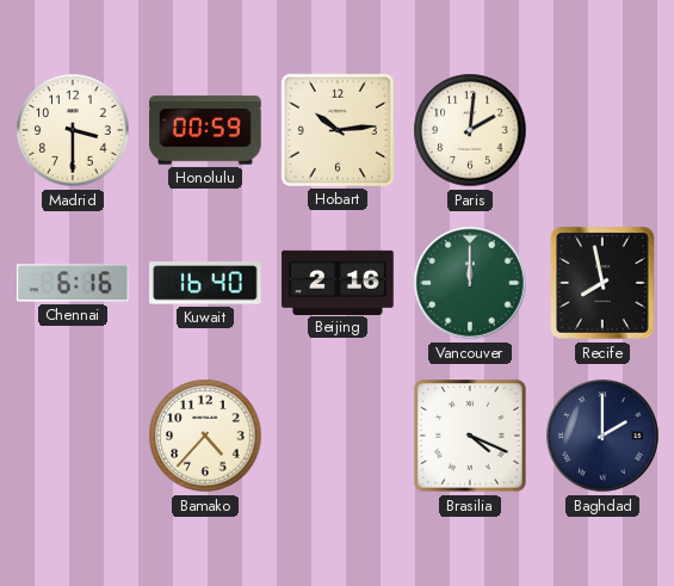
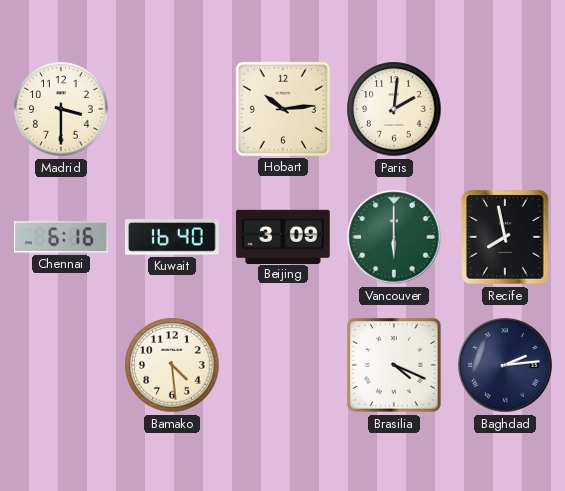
Honolulu: 00:59 -> none
Beijing: 2:16 -> 3:09
Vancouver: 12:00 -> 6:00
Bamako: 4:37 -> 4:29
Baghdad: 2:00 -> 2:14
